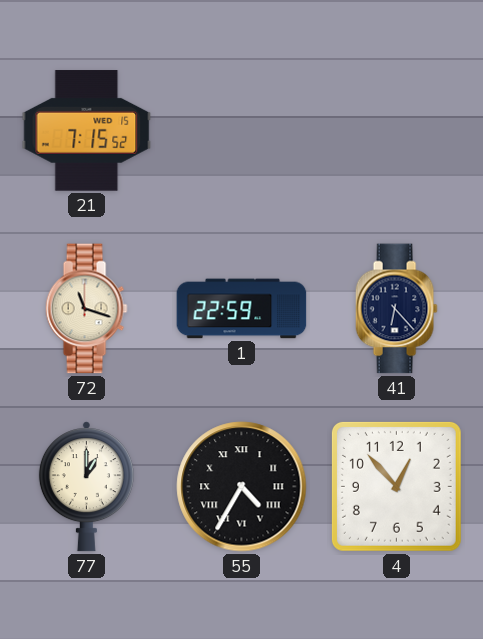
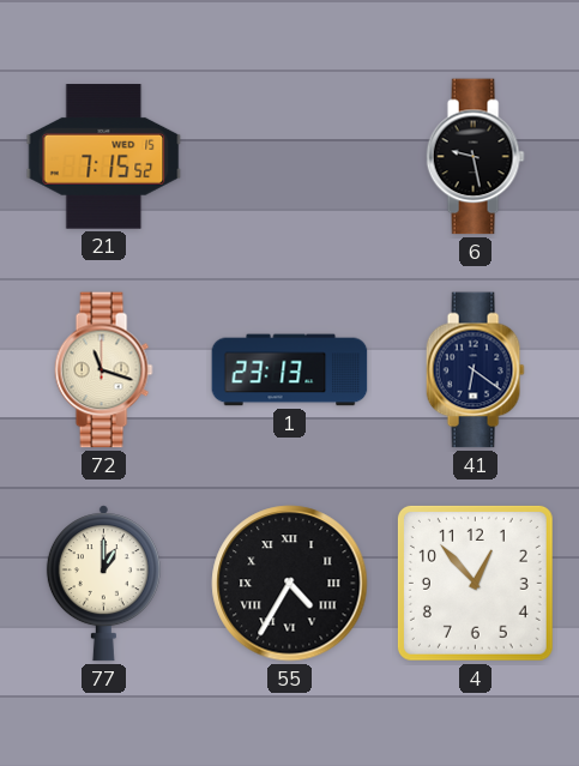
6: none -> 9:28
1: 22:59 -> 23:13
41: 6:23 -> 6:21
